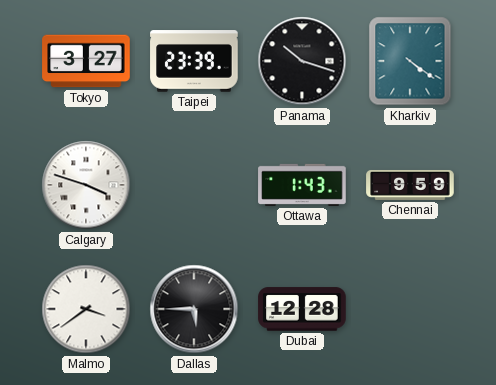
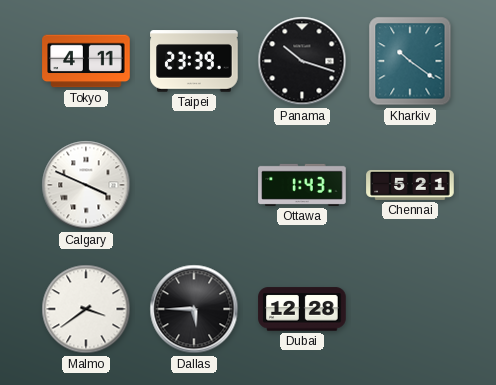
Tokyo: 3:27 -> 4:11
Kharkiv: 4:21 -> 10:21
Calgary: 3:48 -> 3:49
Chennai: 9:59 -> 5:21
